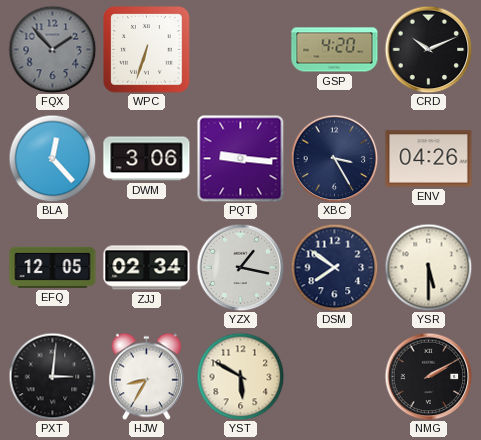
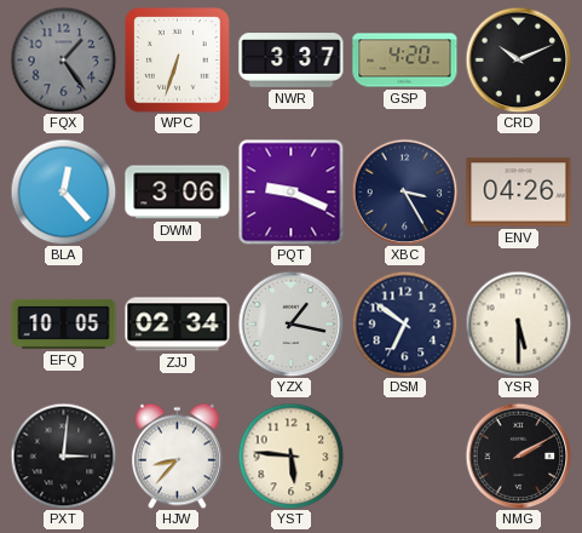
FQX: 1:53 -> 1:24
NWR: none -> 3:37
PQT: 9:16 -> 9:19
EFQ: 12:05 -> 10:05
DSM: 7:51 -> 6:51
HJW: 8:35 -> 8:37
YST: 5:50 -> 5:46
